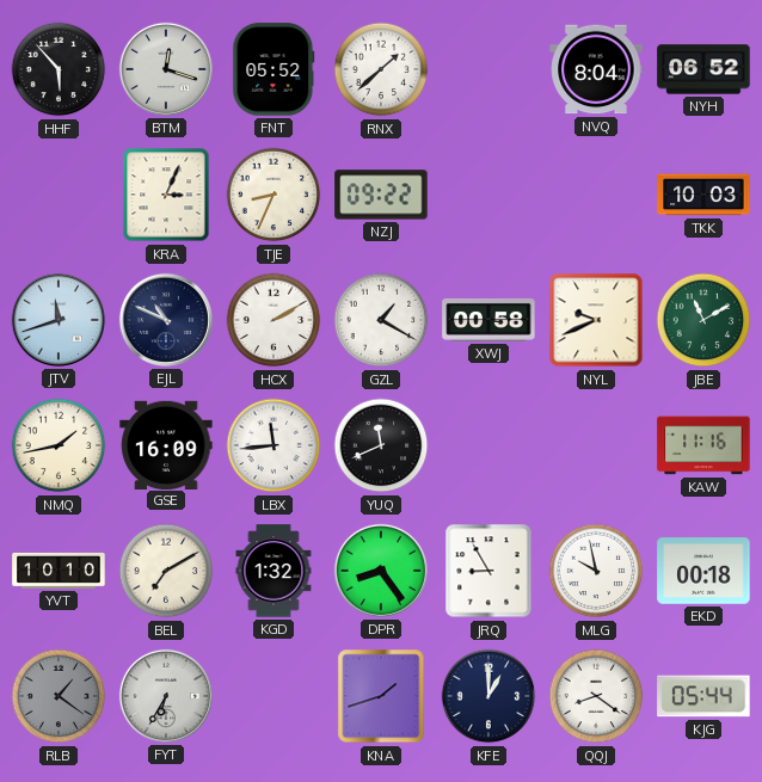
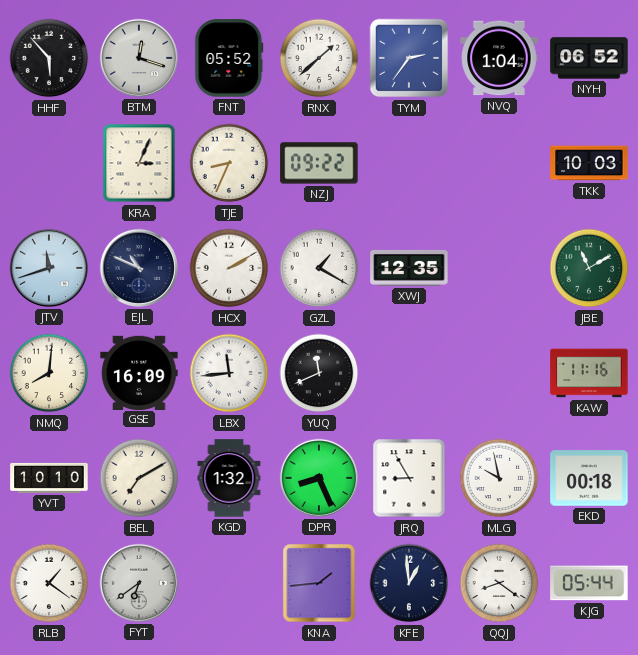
TYM: none -> 2:36
NVQ: 8:04 -> 1:04
XWJ: 00:58 -> 12:35
NYL: 9:41 -> none
NMQ: 1:43 -> 8:01
DPR: 8:24 -> 8:26
RLB dial: grey -> white
FYT: 6:35 -> 6:39
KNA: 1:42 -> 1:44
KFE: 1:00 -> 12:59
